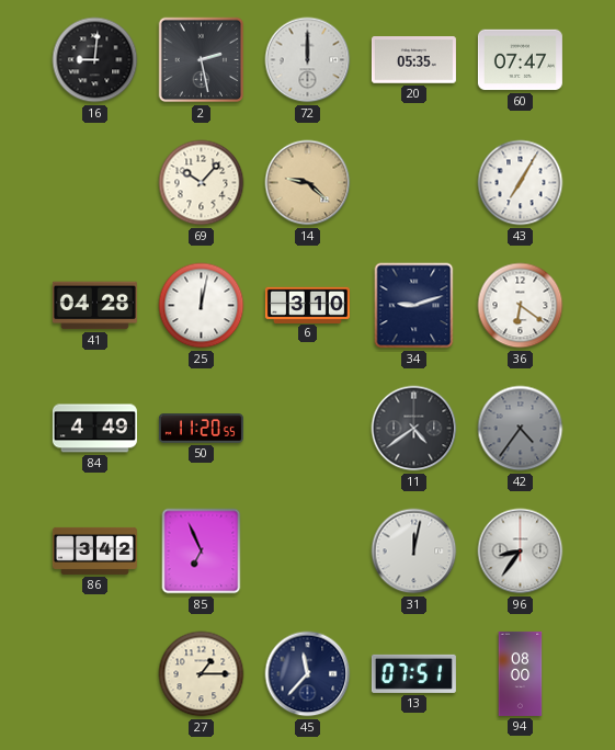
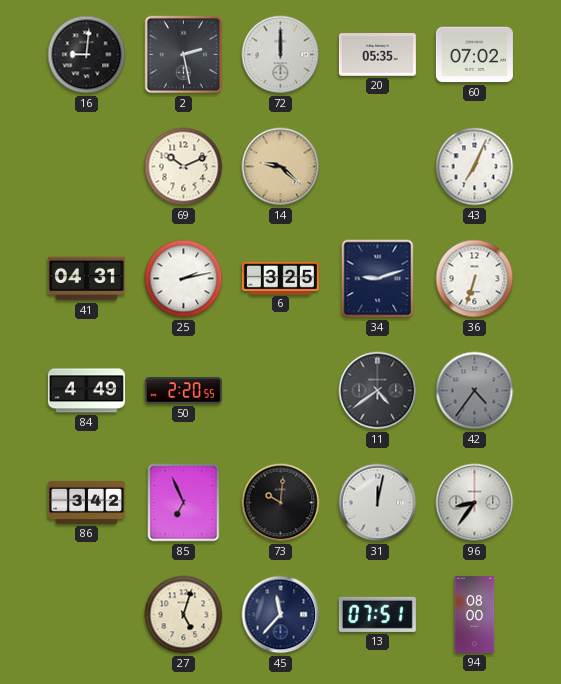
60: 07:47 -> 07:02
69: 10:07 -> 10:11
43: 7:05 -> 7:04
41: 04:28 -> 04:31
25: 12:02 -> 2:13
6: 3:10 -> 3:25
36: 6:21 -> 6:33
50: 11:20 -> 2:20
73: none -> 10:01
27: 1:15 -> 5:03
